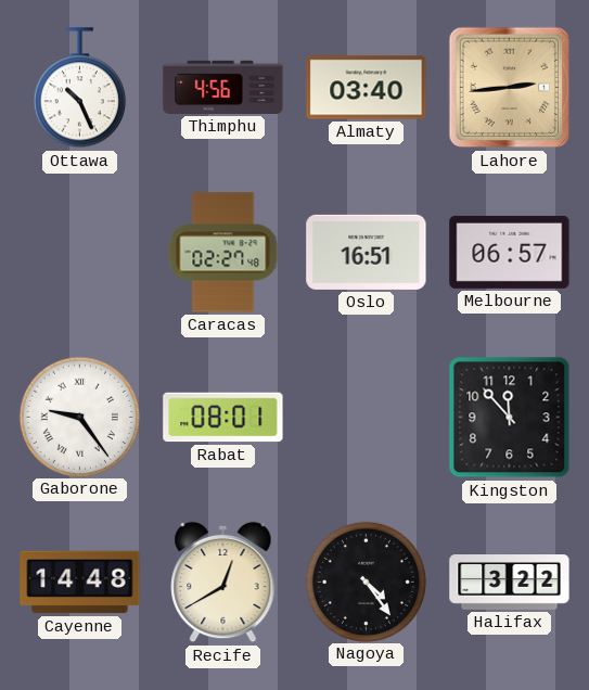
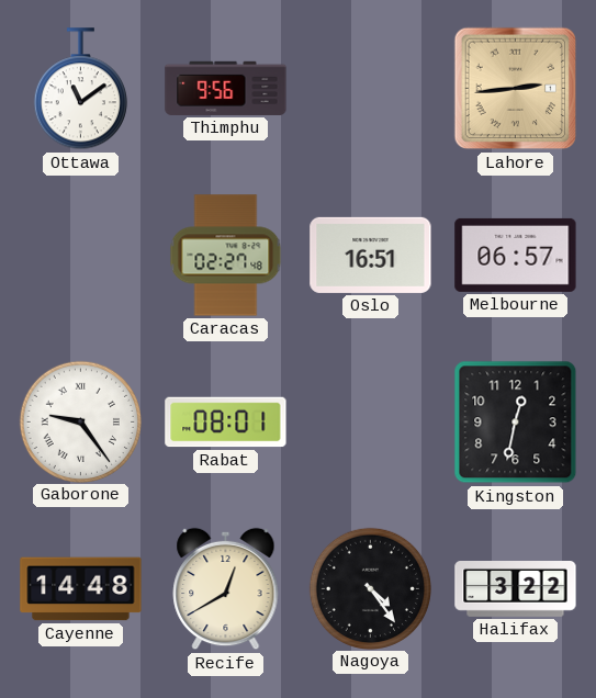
Ottawa: 10:26 -> 11:09
Thimphu: 4:56 -> 9:56
Almaty: 03:40 -> none
Kingston: 11:53 -> 12:32
